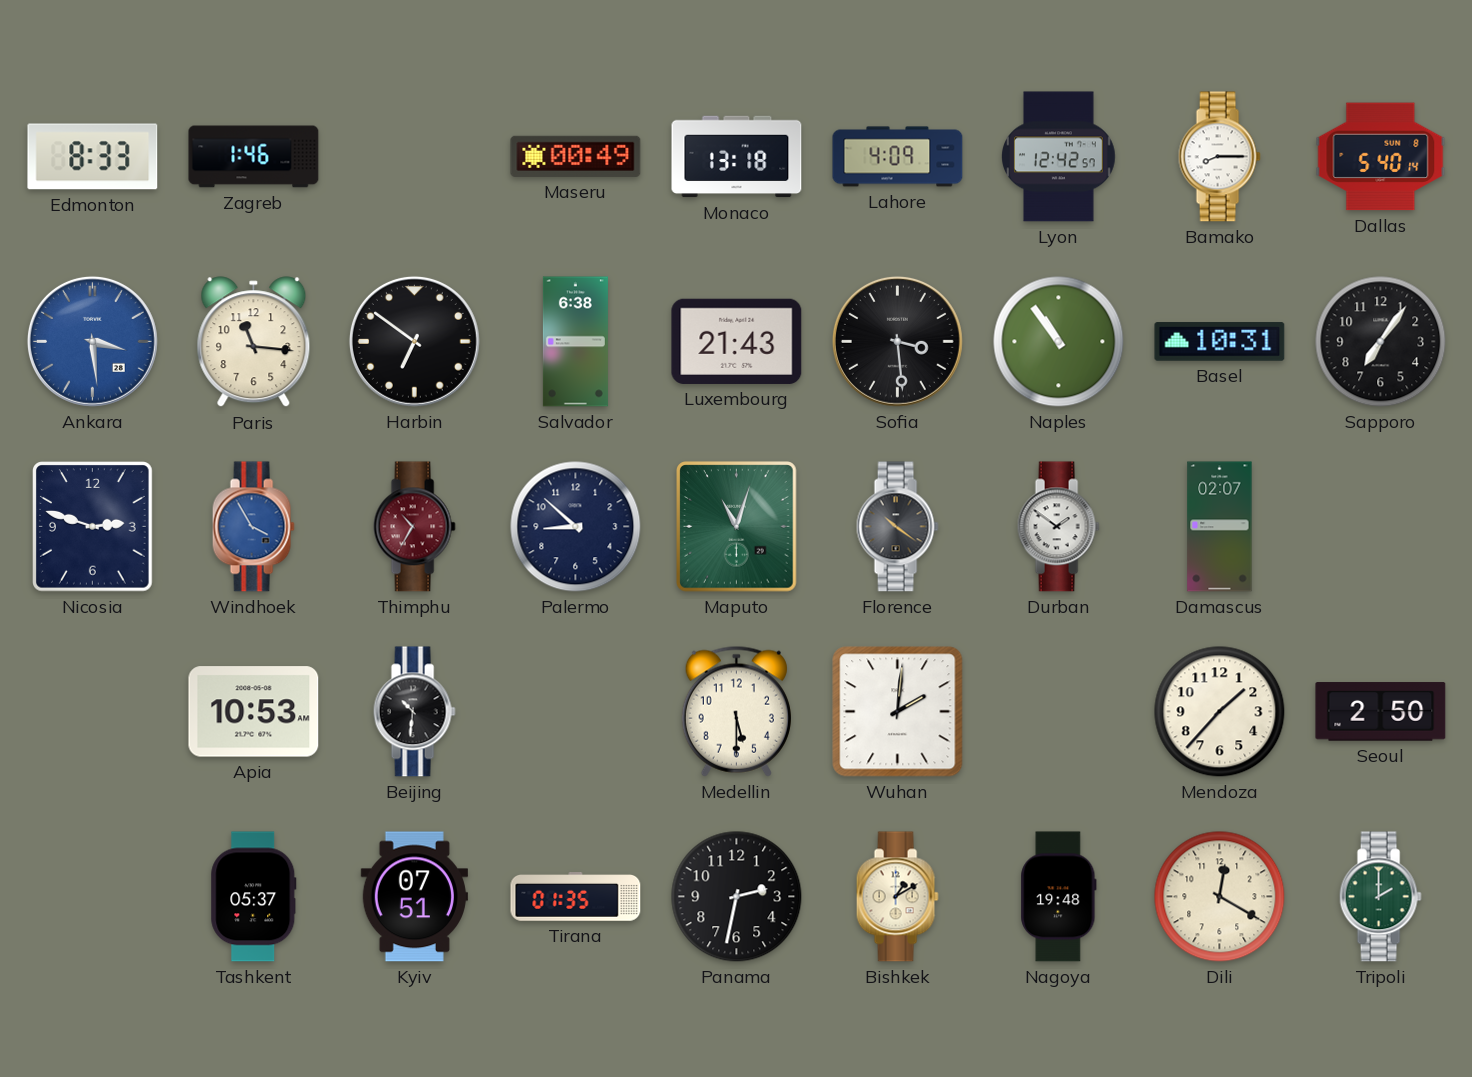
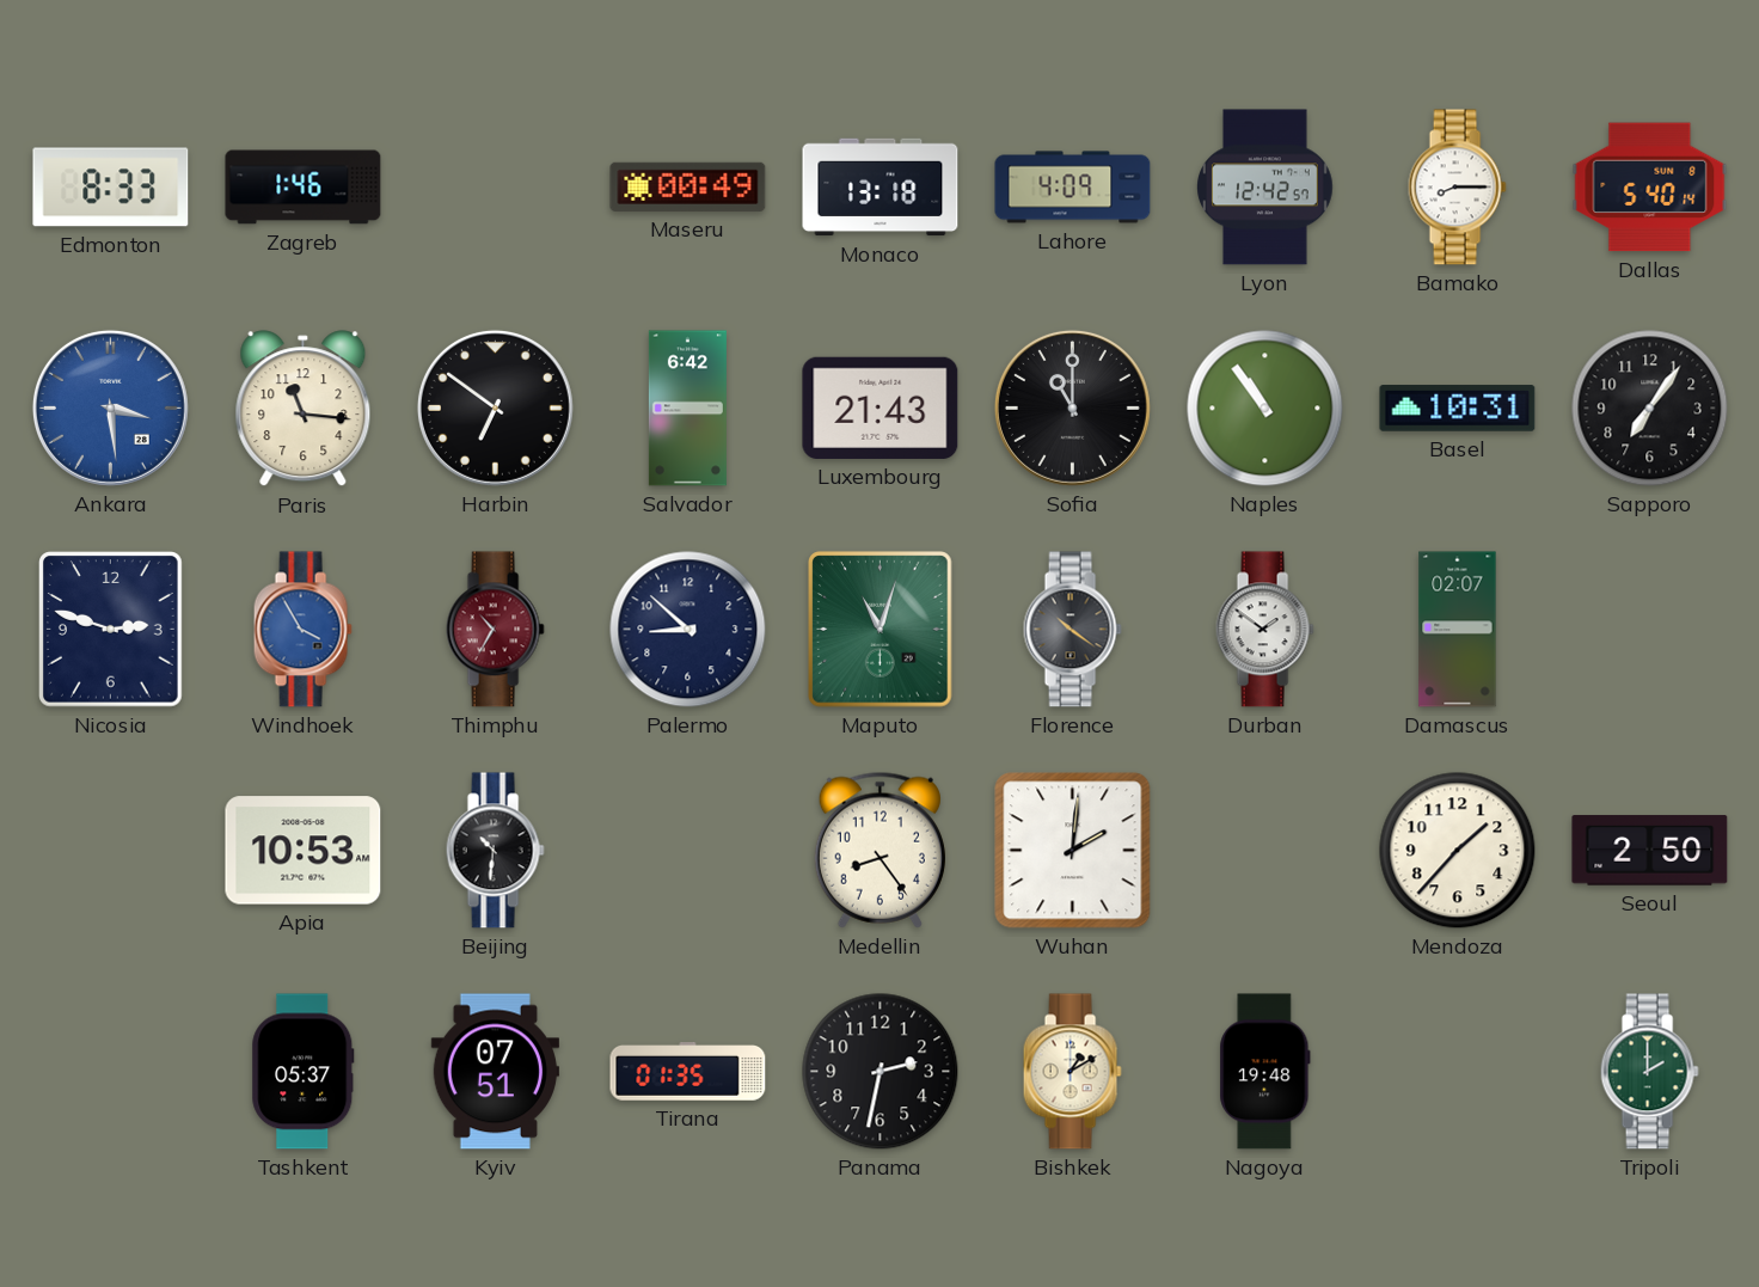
Salvador: 6:38 -> 6:42
Sofia: 3:29 -> 11:00
Medellin: 5:30 -> 8:24
Dili: 12:20 -> none
